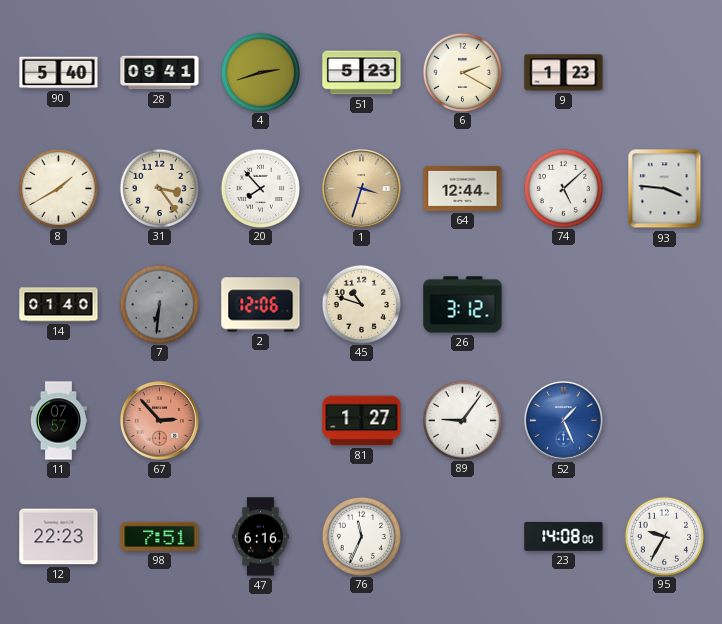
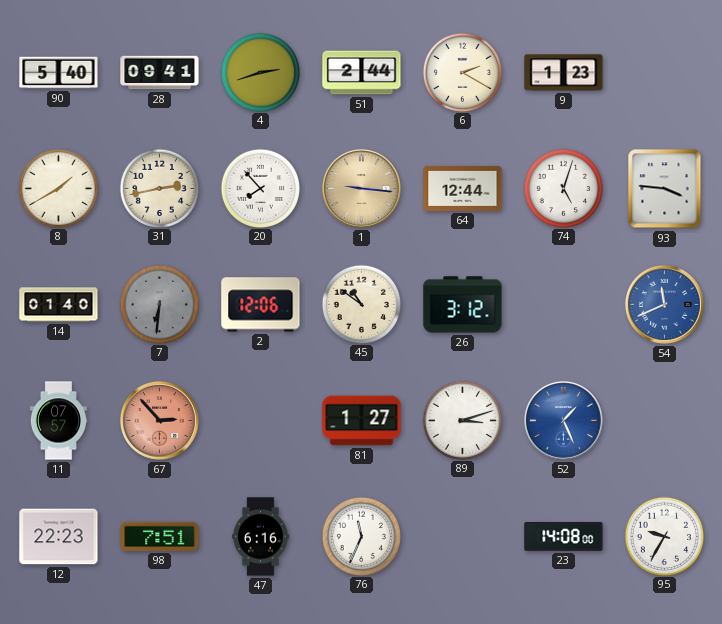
51: 5:23 -> 2:44
31: 3:24 -> 2:43
1: 3:33 -> 9:16
74: 5:08 -> 5:03
45: 10:48 -> 10:51
54: none -> 11:41
89: 9:06 -> 3:12
